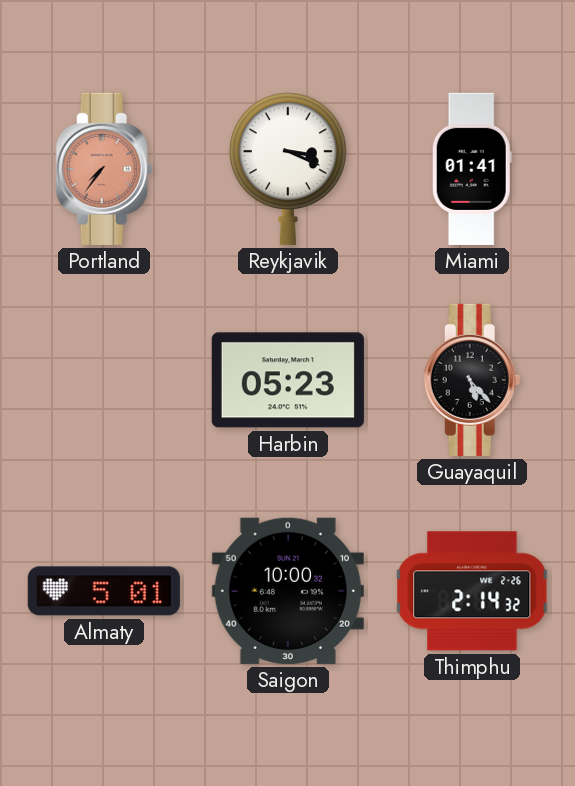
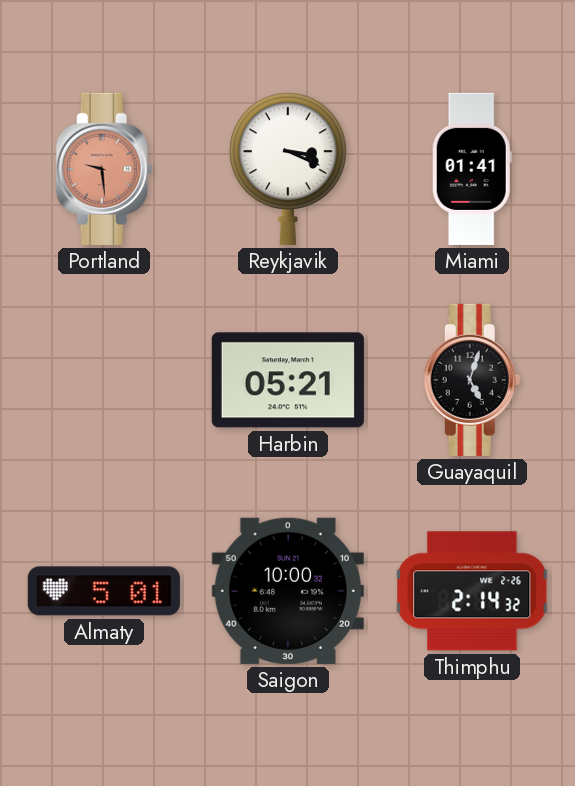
Portland: 7:36 -> 9:29
Harbin: 05:23 -> 05:21
Guayaquil: 5:23 -> 5:03
